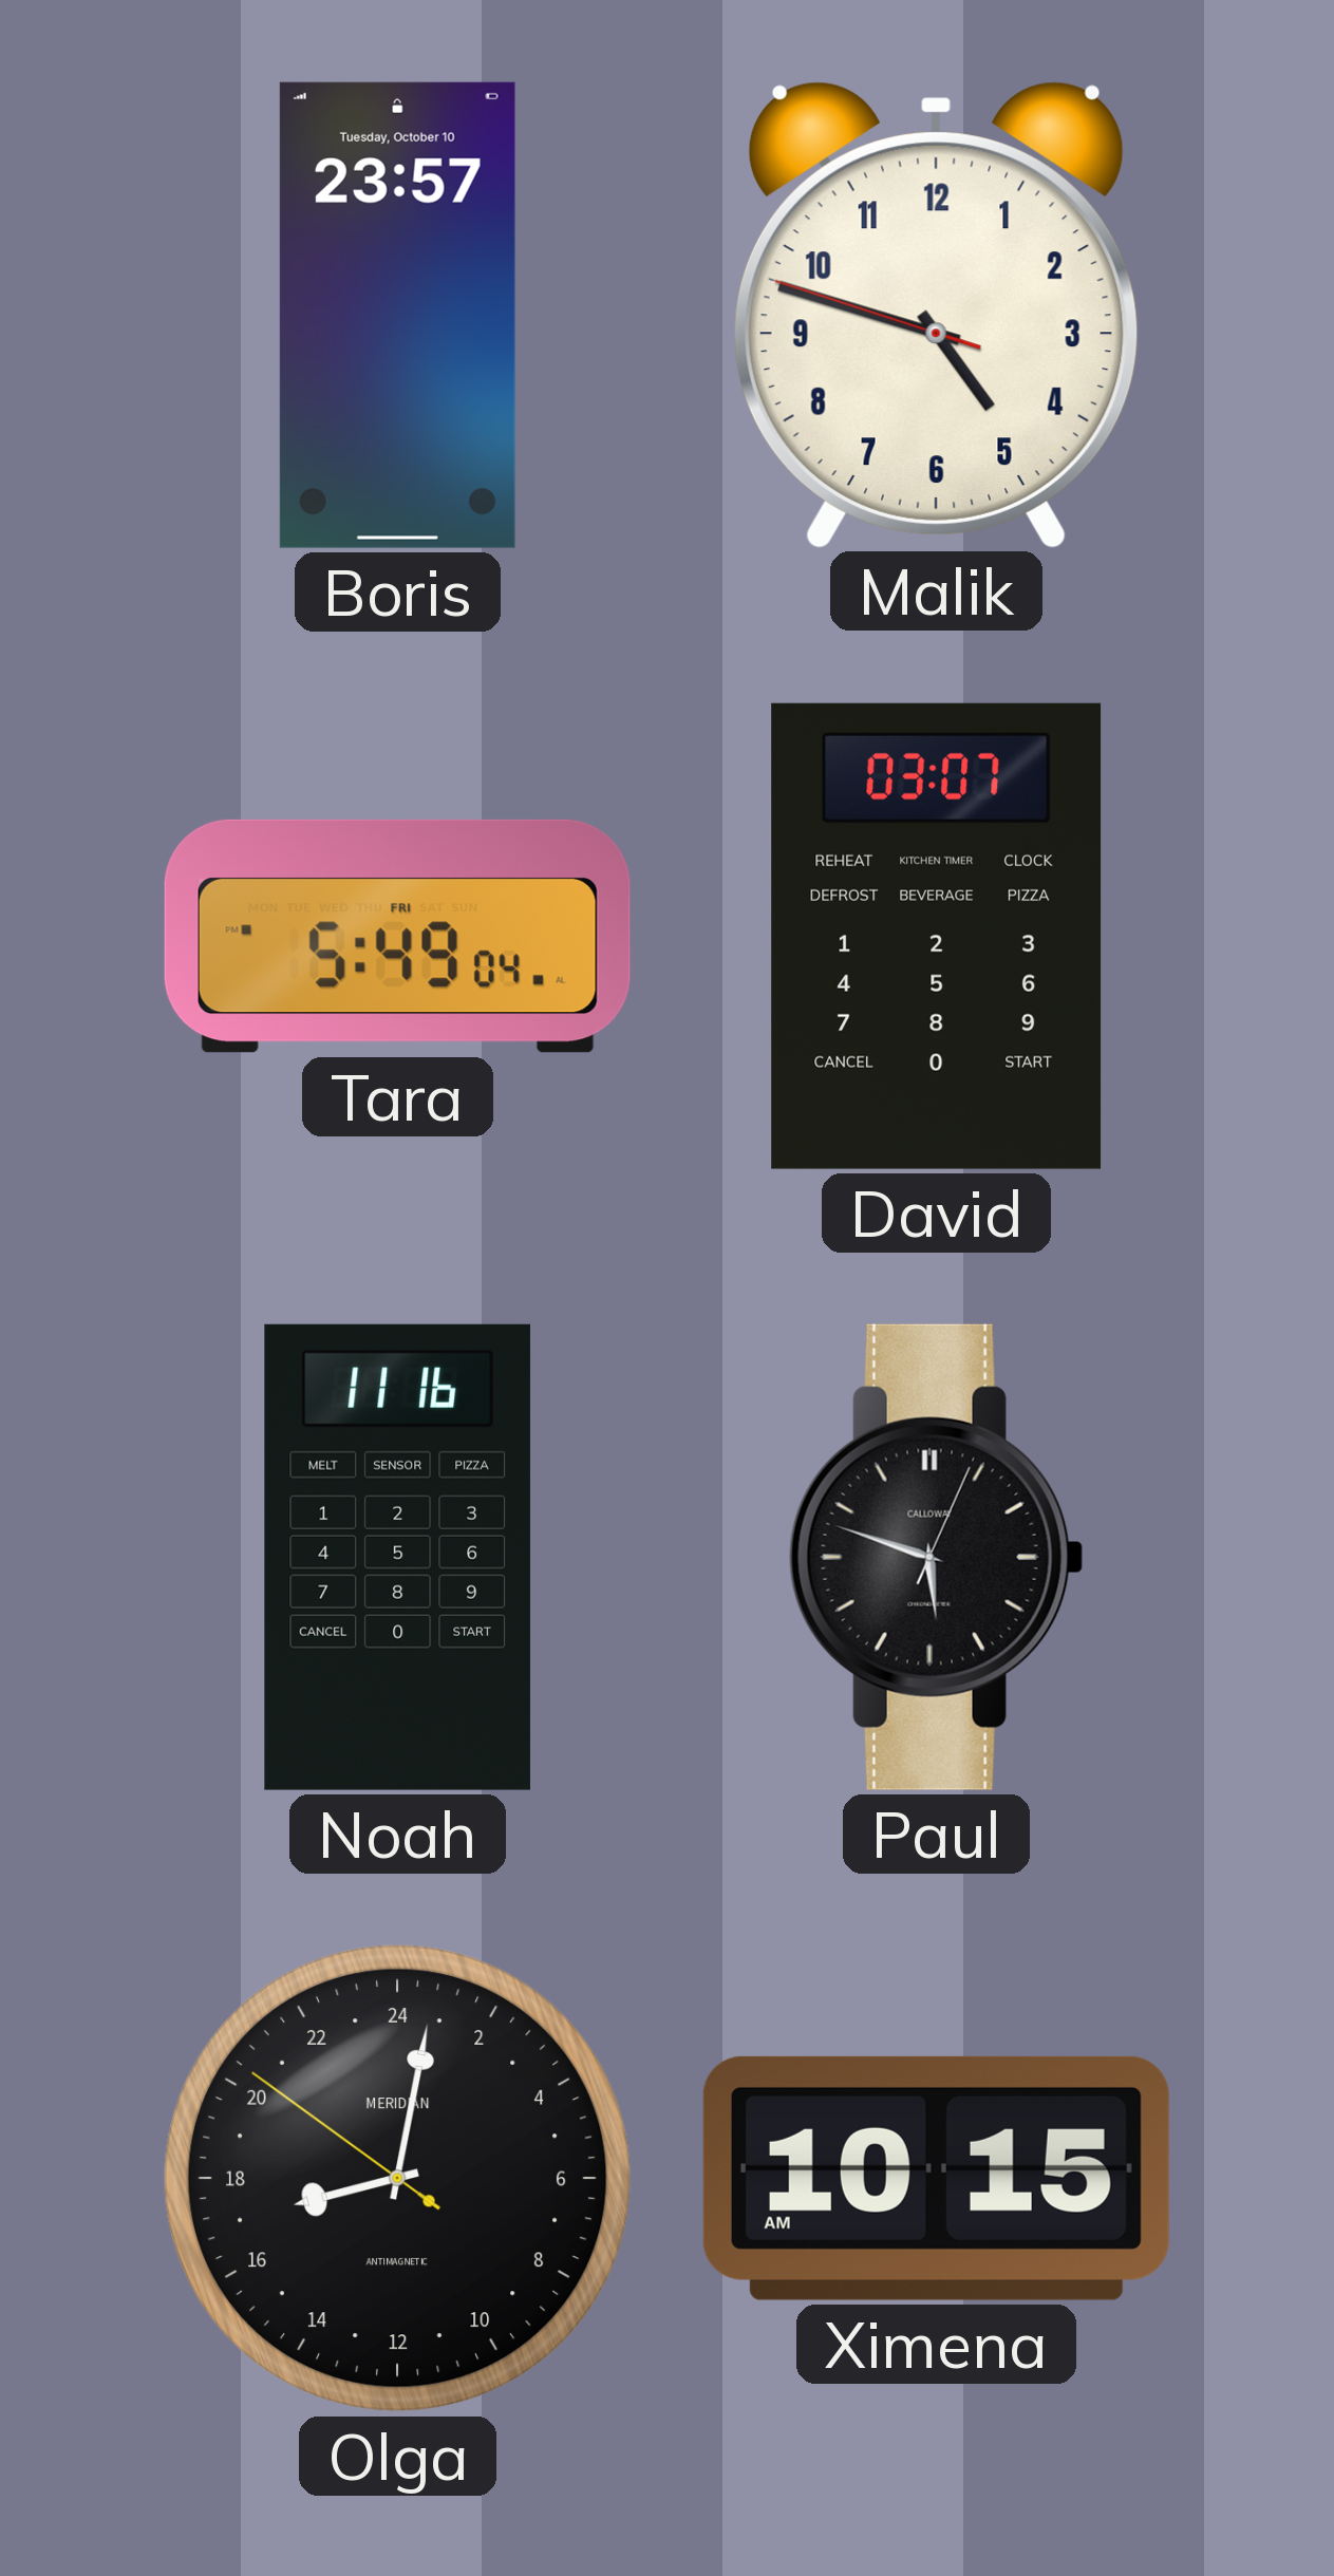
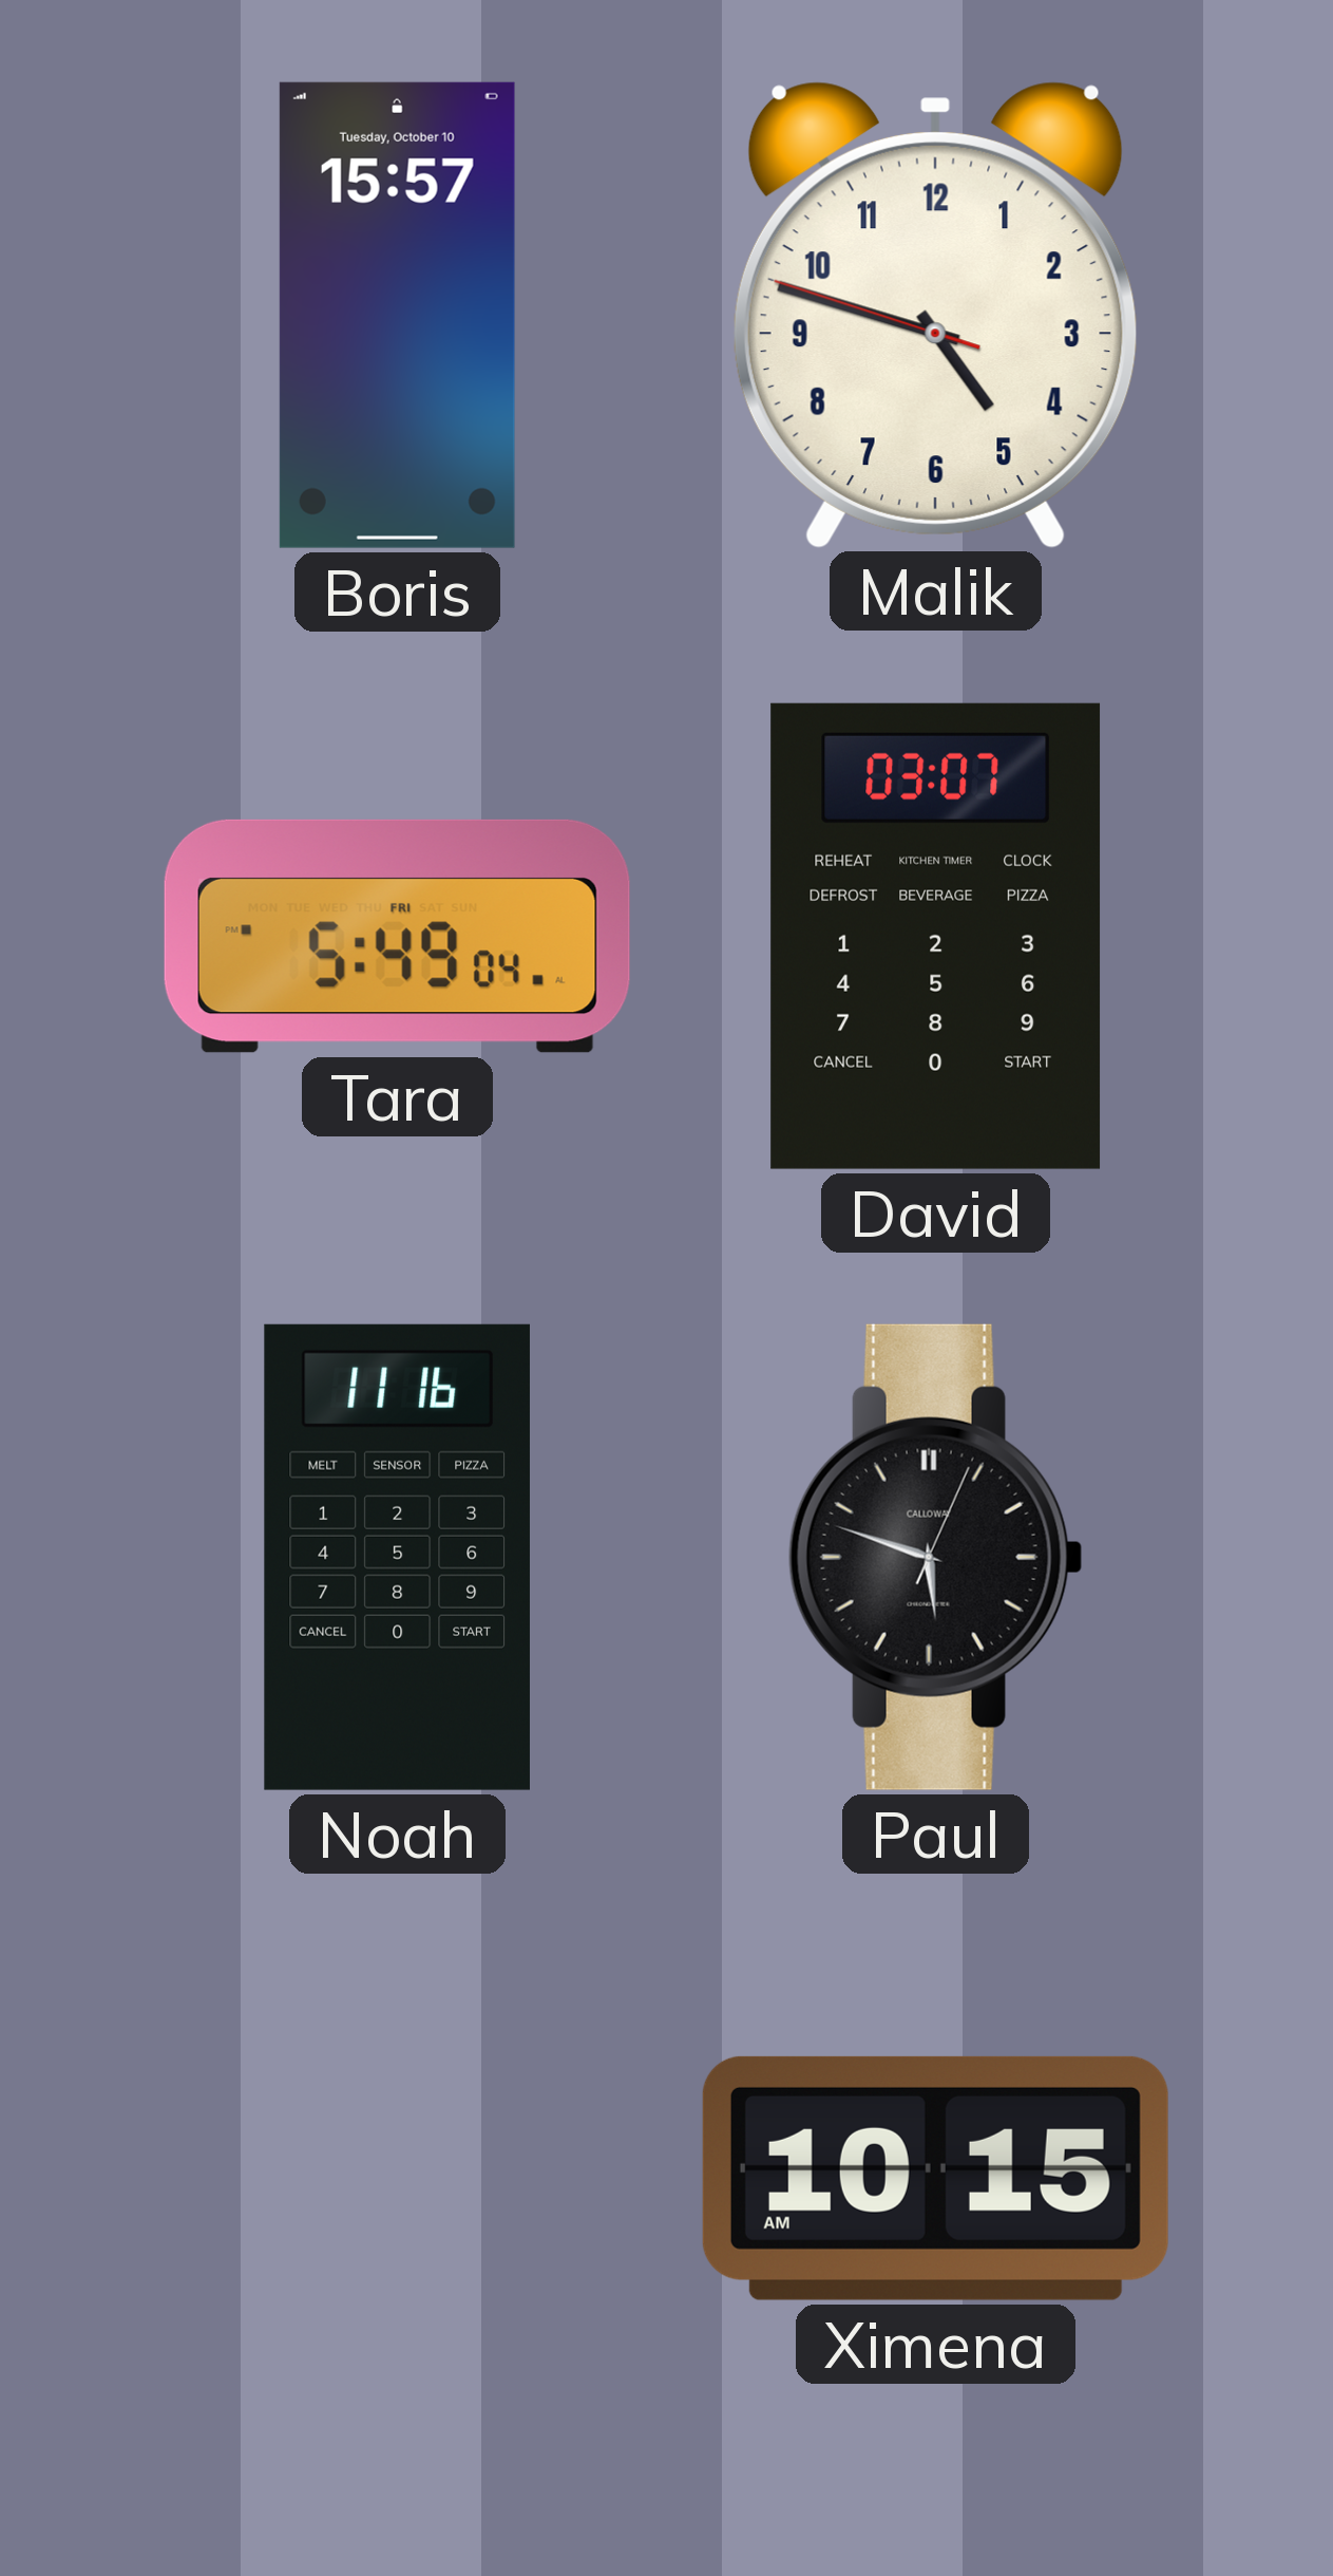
Boris: 23:57 -> 15:57
Olga: 17:01 -> none
